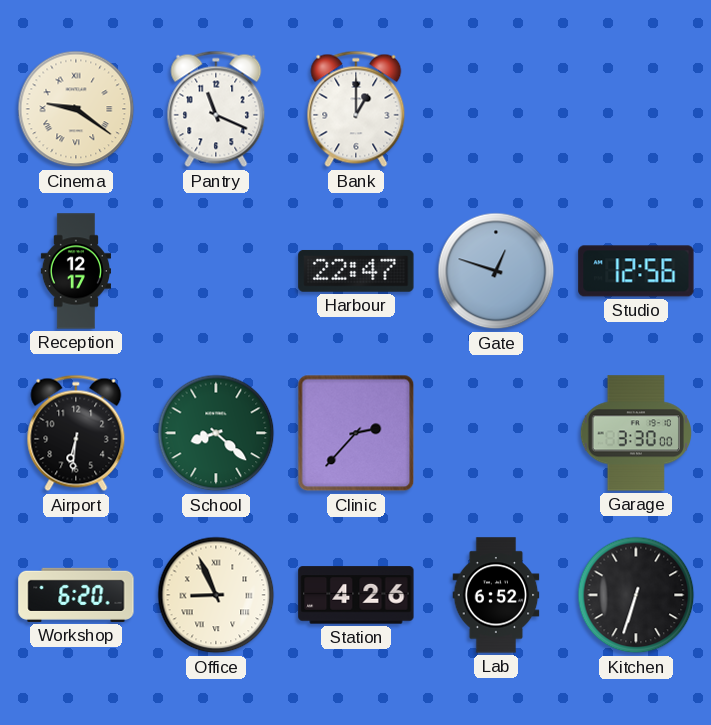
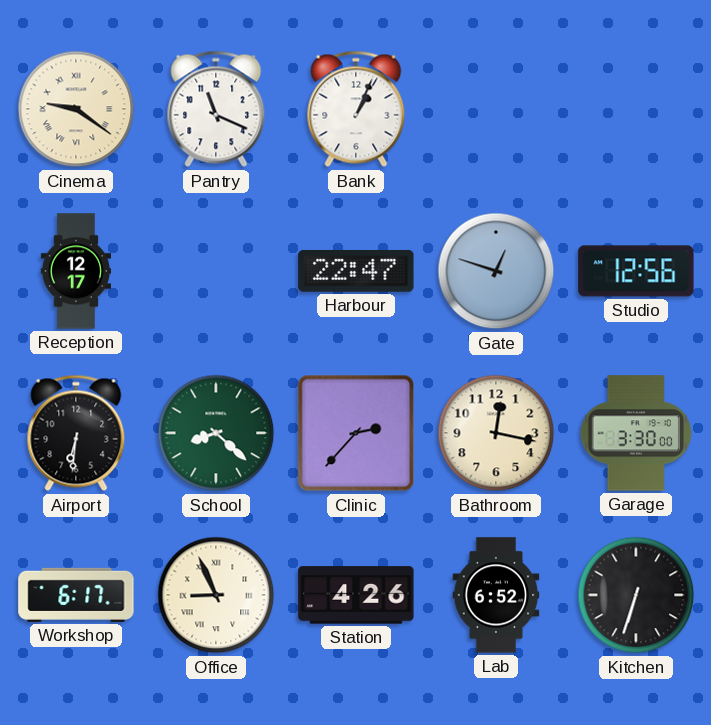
Bank: 1:00 -> 1:04
Bathroom: none -> 12:17
Workshop: 6:20 -> 6:17
